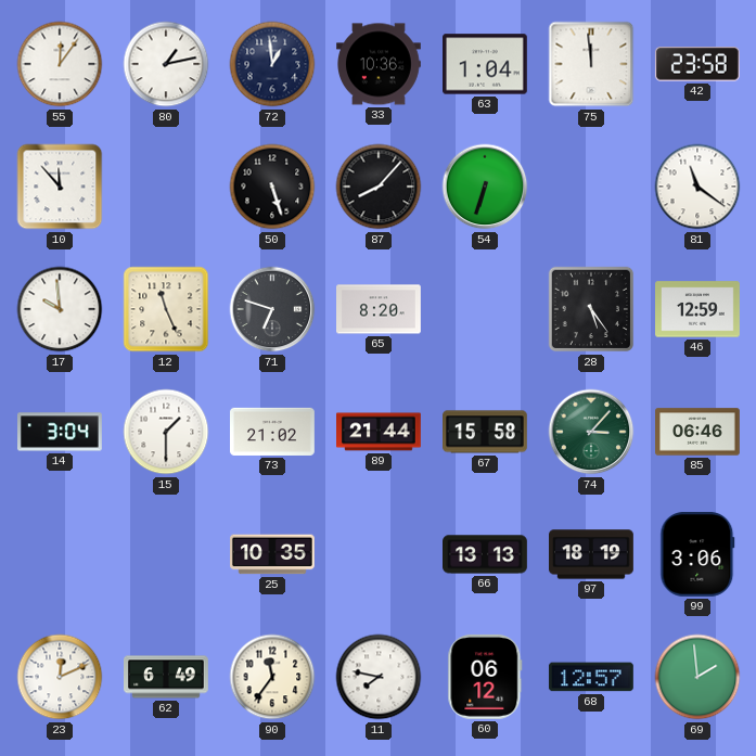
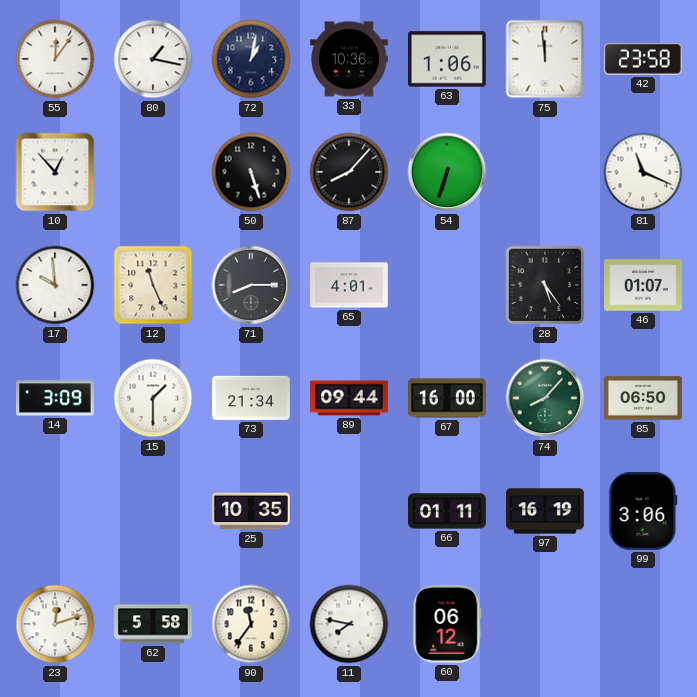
80: 1:13 -> 1:17
72: 12:59 -> 1:02
63: 1:04 -> 1:06
10: 11:53 -> 12:53
81: 11:21 -> 11:19
71: 6:48 -> 8:15
65: 8:20 -> 4:01
46: 12:59 -> 01:07
14: 3:04 -> 3:09
73: 21:02 -> 21:34
89: 21:44 -> 09:44
67: 15:58 -> 16:00
74: 3:07 -> 8:07
85: 06:46 -> 06:50
66: 13:13 -> 01:11
97: 18:19 -> 16:19
23: 12:11 -> 12:12
62: 6:49 -> 5:58
68: 12:57 -> none
69: 1:59 -> none
